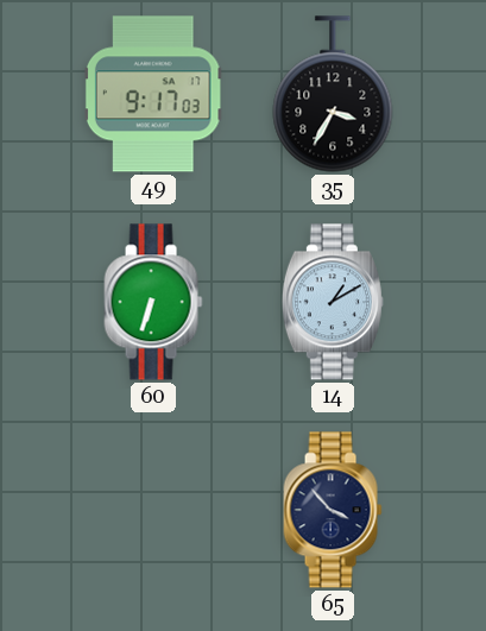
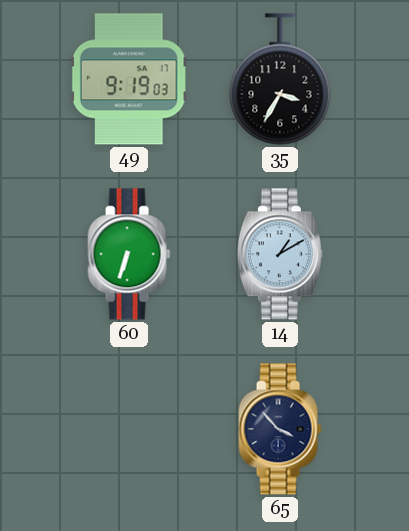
49: 9:17 -> 9:19
